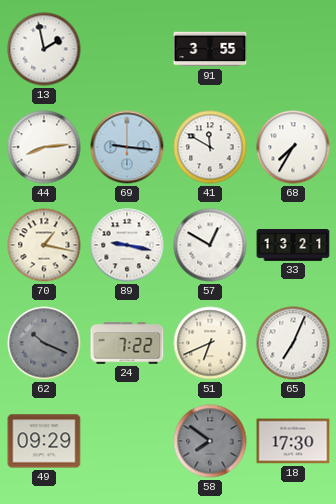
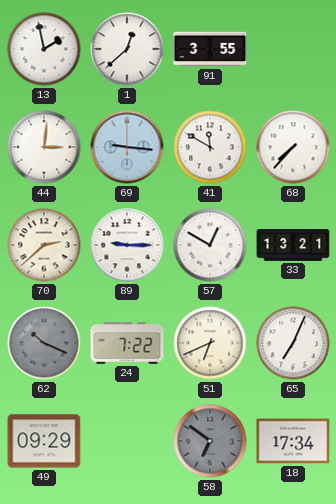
1: none -> 12:38
44: 8:14 -> 3:01
68: 7:35 -> 7:37
70: 1:17 -> 2:38
89: 9:17 -> 9:15
58: 7:51 -> 6:51
18: 17:30 -> 17:34
